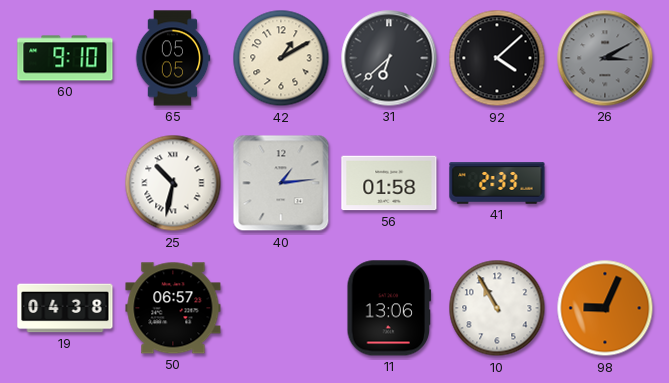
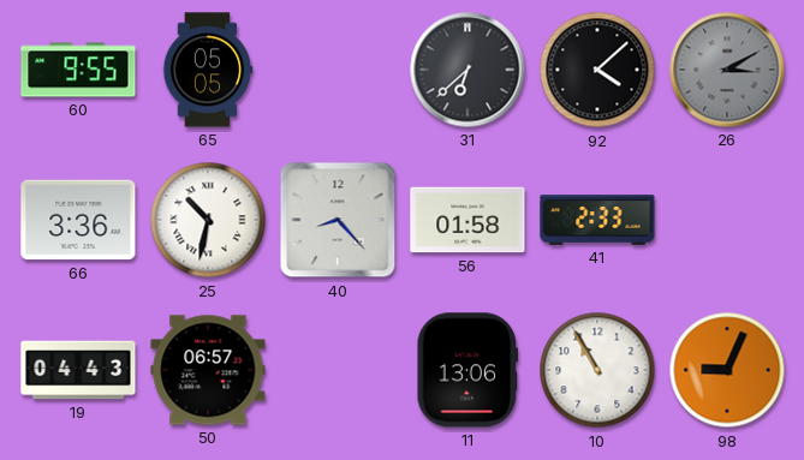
60: 9:10 -> 9:55
42: 1:10 -> none
66: none -> 3:36
40: 1:14 -> 8:23
19: 04:38 -> 04:43
